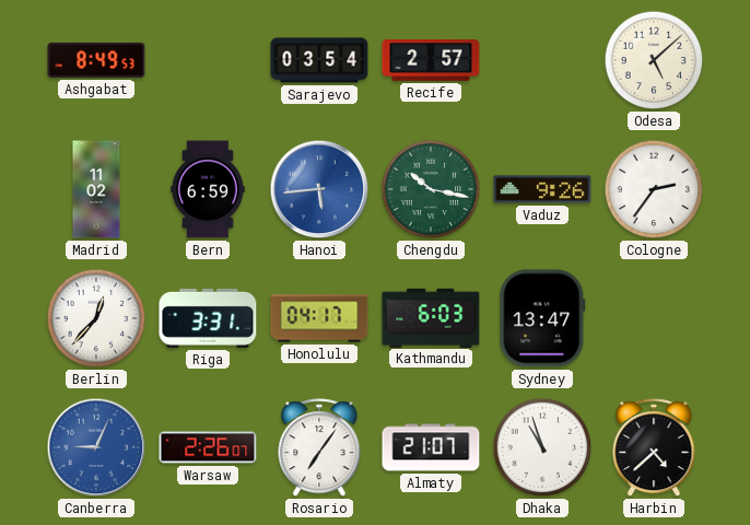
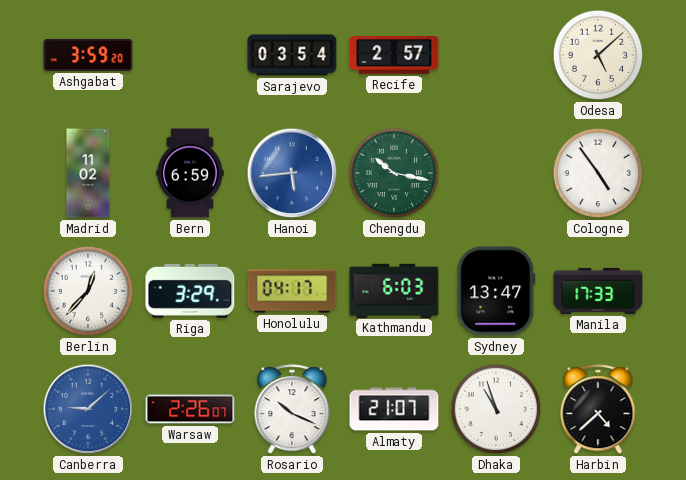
Ashgabat: 8:49 -> 3:59
Vaduz: 9:26 -> none
Cologne: 2:36 -> 4:54
Riga: 3:31 -> 3:29
Manila: none -> 17:33
Canberra: 9:04 -> 9:08
Rosario: 7:06 -> 10:19
